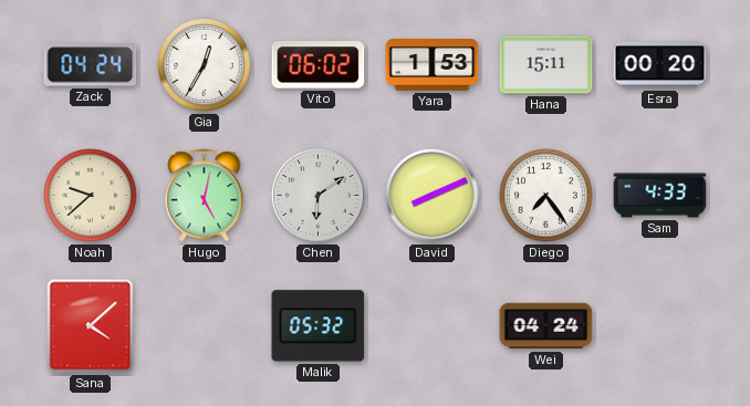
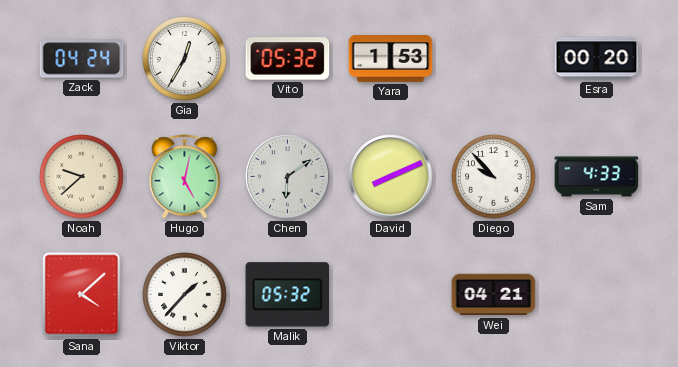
Vito: 06:02 -> 05:32
Hana: 15:11 -> none
Diego: 7:24 -> 9:53
Viktor: none -> 1:37
Wei: 04:24 -> 04:21
